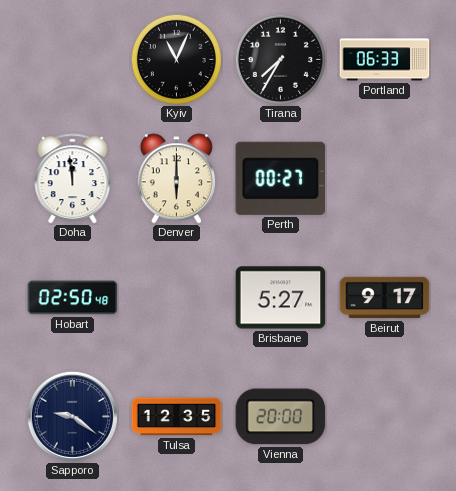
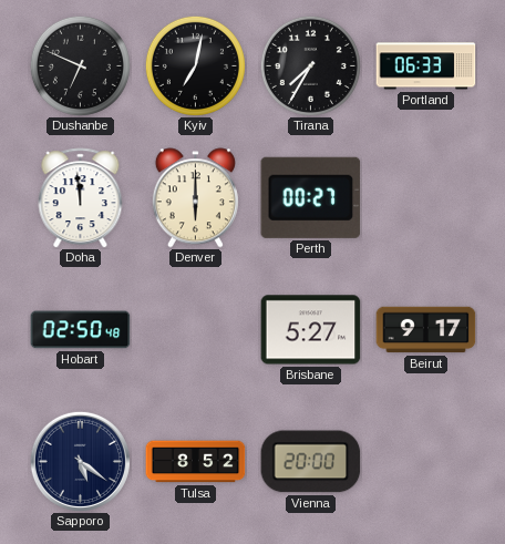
Dushanbe: none -> 6:49
Kyiv: 11:04 -> 7:02
Sapporo: 9:21 -> 5:21
Tulsa: 12:35 -> 8:52
